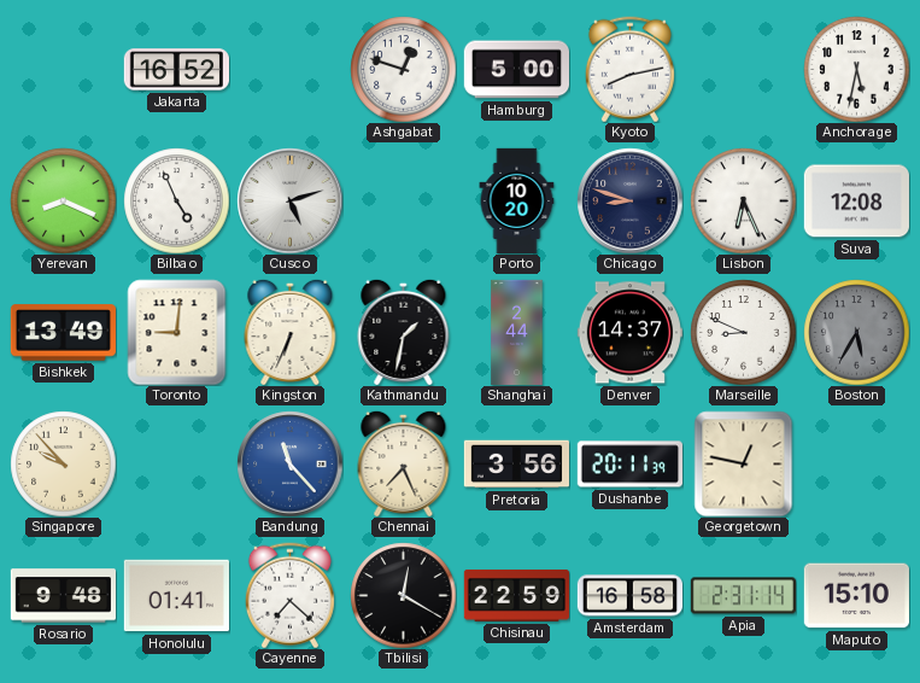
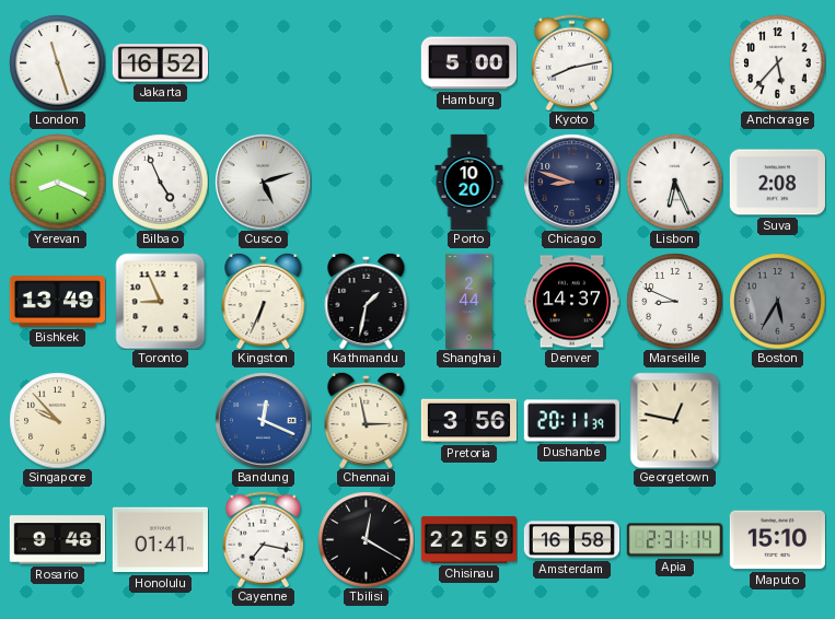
London: none -> 11:27
Ashgabat: 12:48 -> none
Anchorage: 5:32 -> 5:37
Suva: 12:08 -> 2:08
Toronto: 9:01 -> 8:56
Bandung: 11:23 -> 12:19
Chennai: 7:26 -> 2:58
Cayenne: 7:22 -> 7:17
